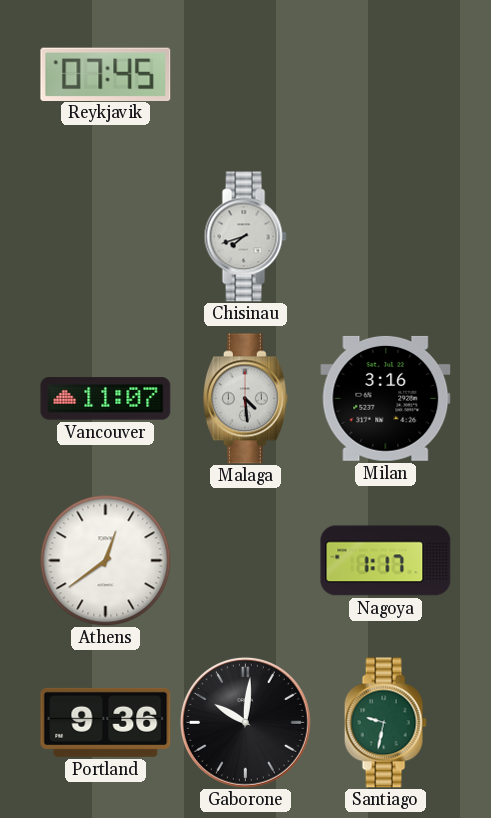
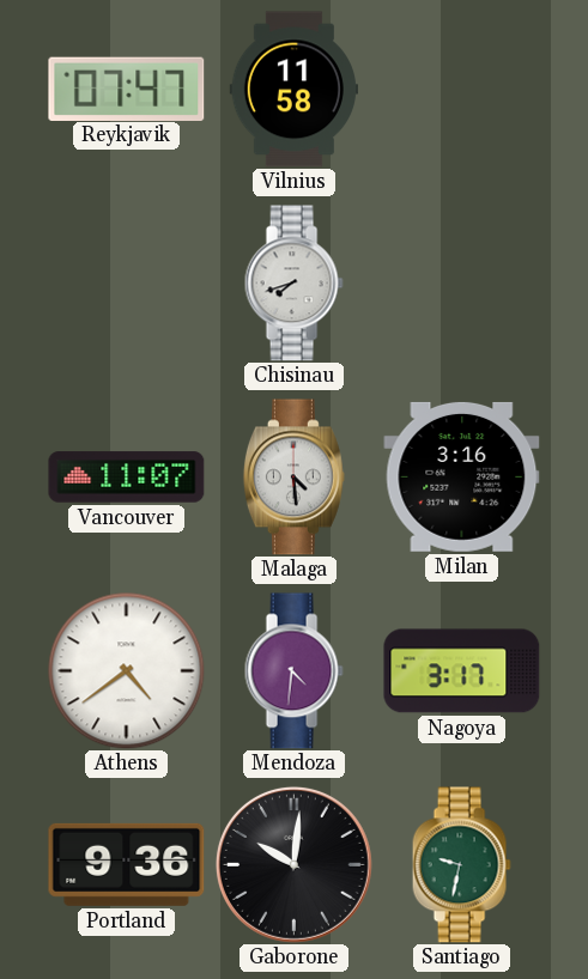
Reykjavik: 07:45 -> 07:47
Vilnius: none -> 11:58
Athens: 12:39 -> 4:39
Mendoza: none -> 4:31
Nagoya: 1:17 -> 3:17
